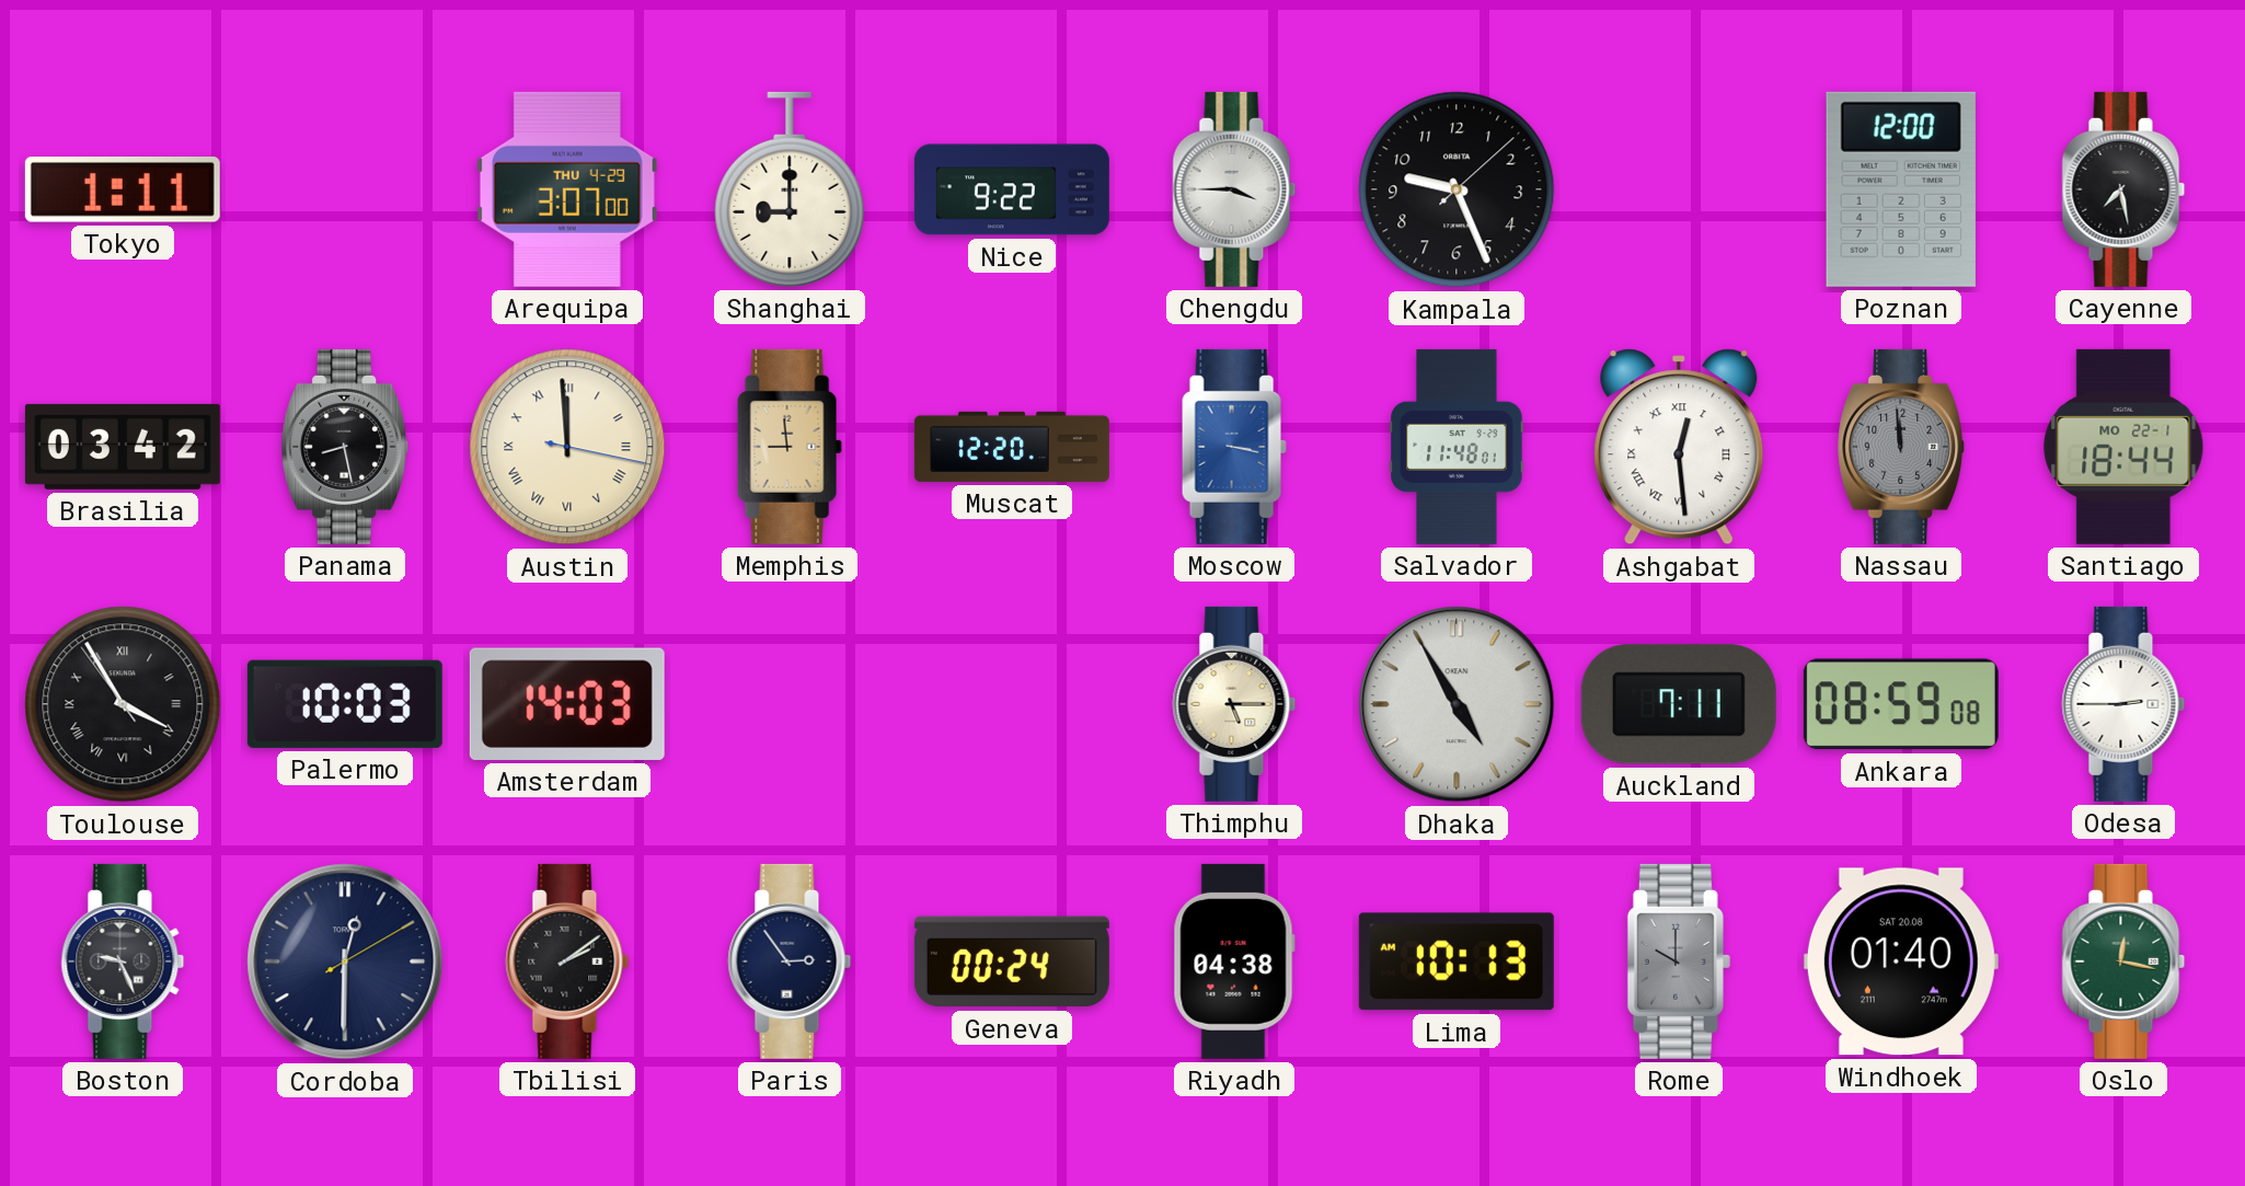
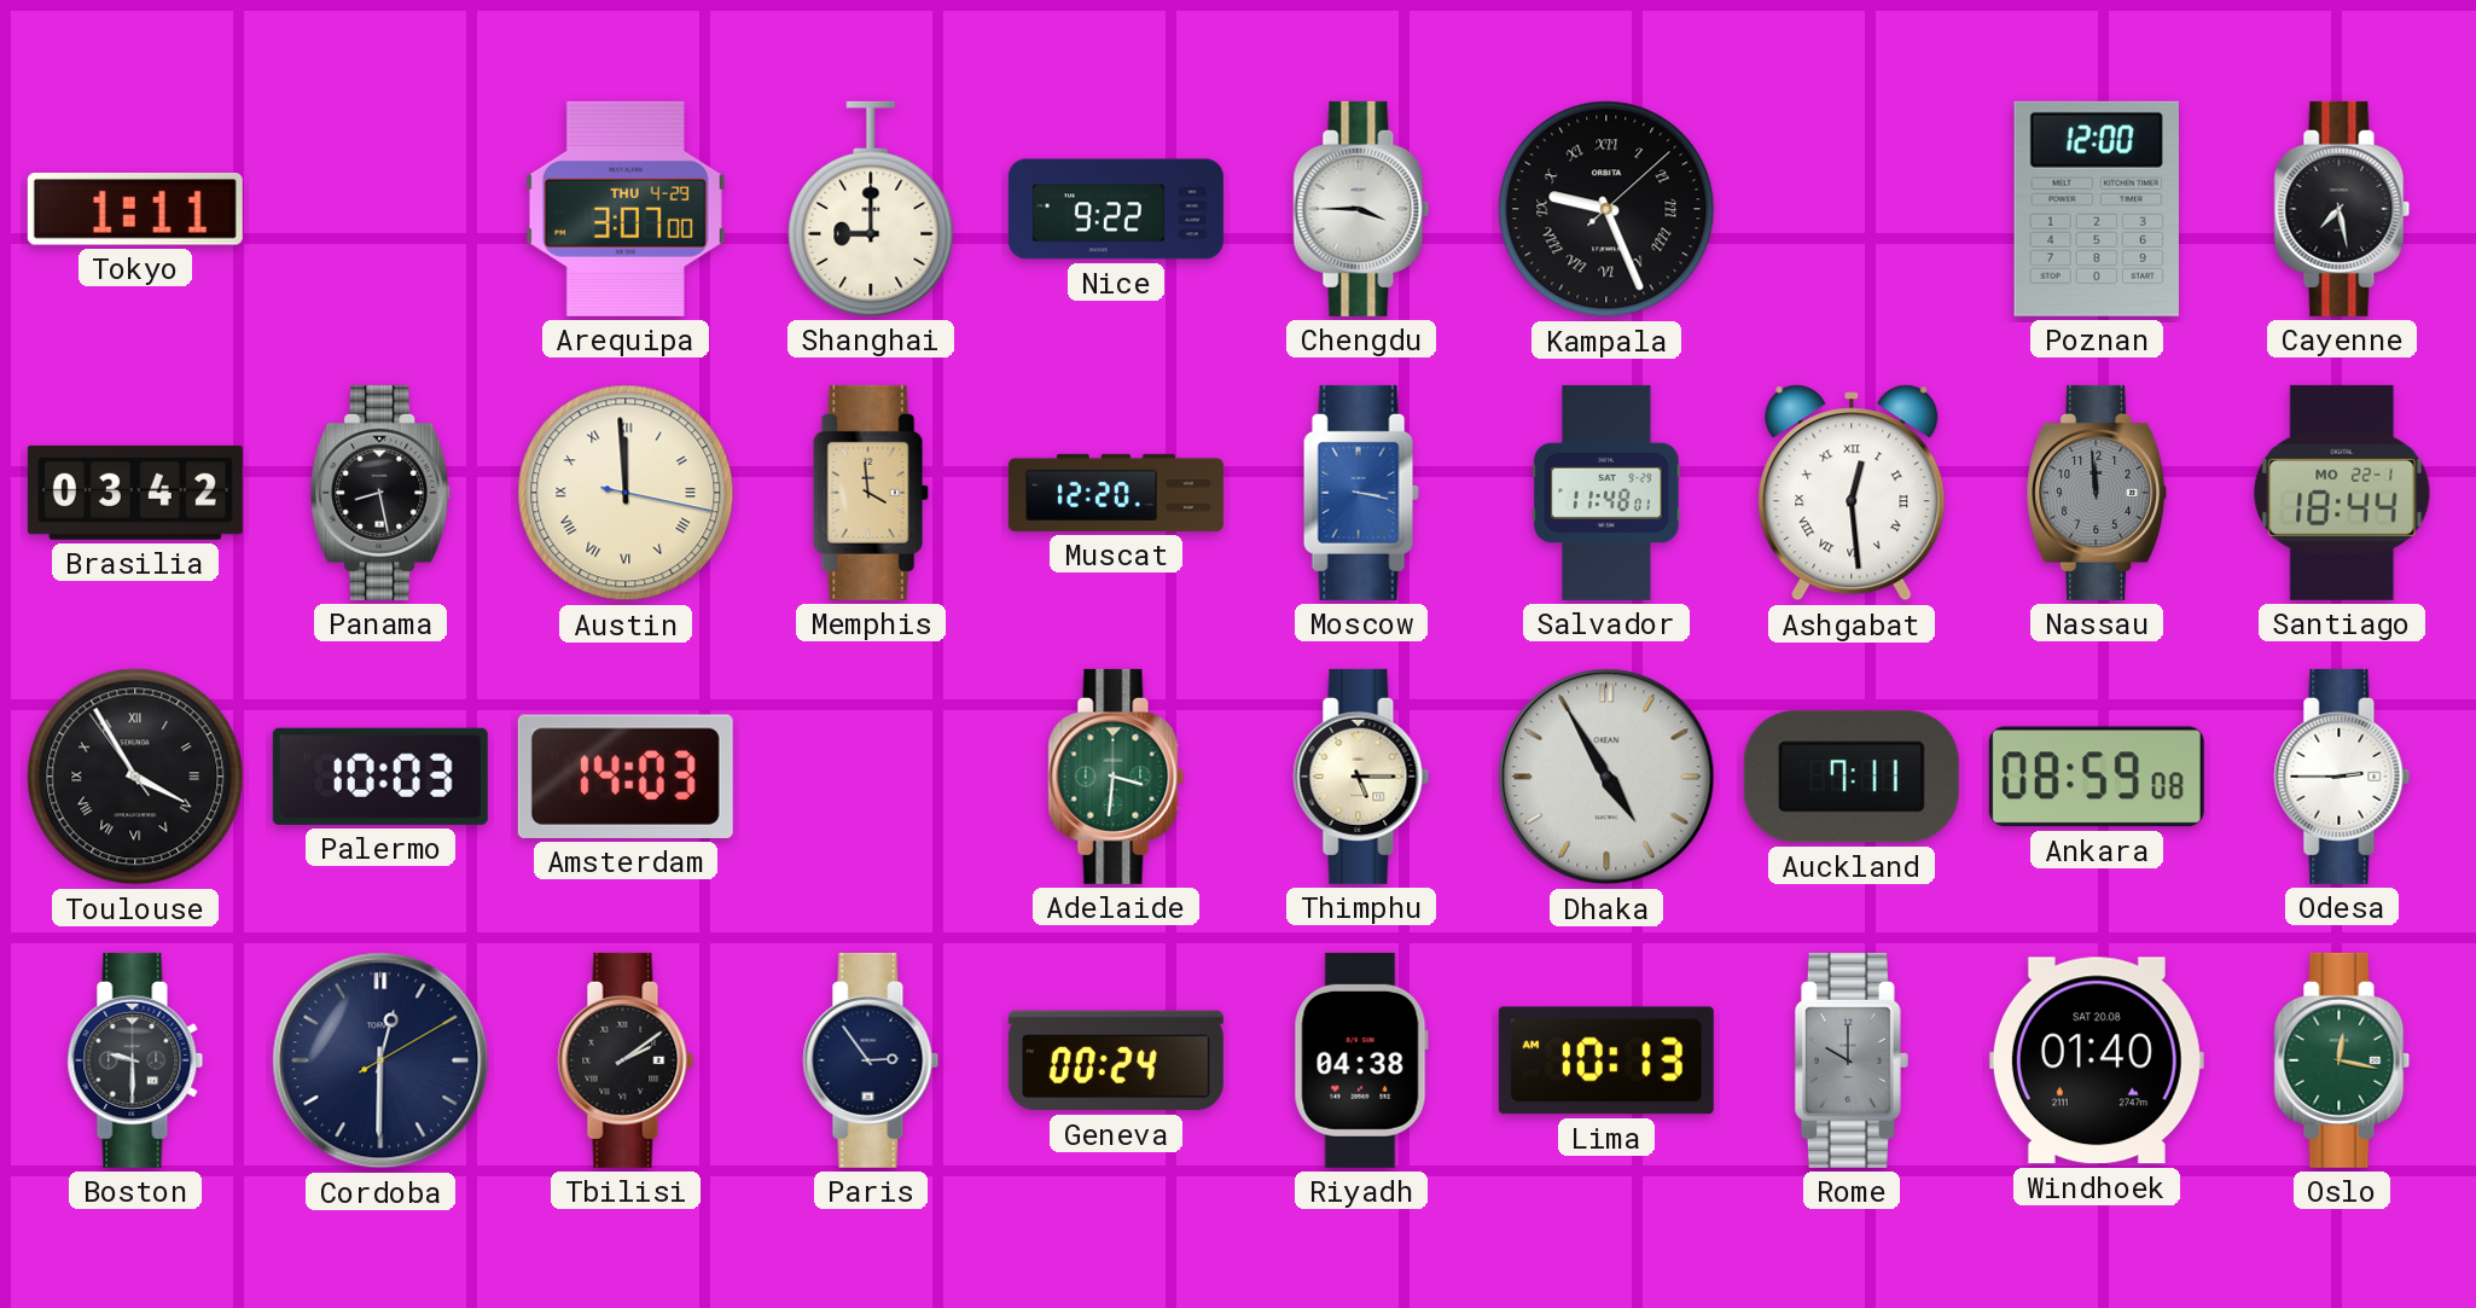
Kampala numerals: Arabic -> Roman
Memphis: 8:59 -> 3:59
Adelaide: none -> 3:31
Boston: 9:26 -> 9:30
